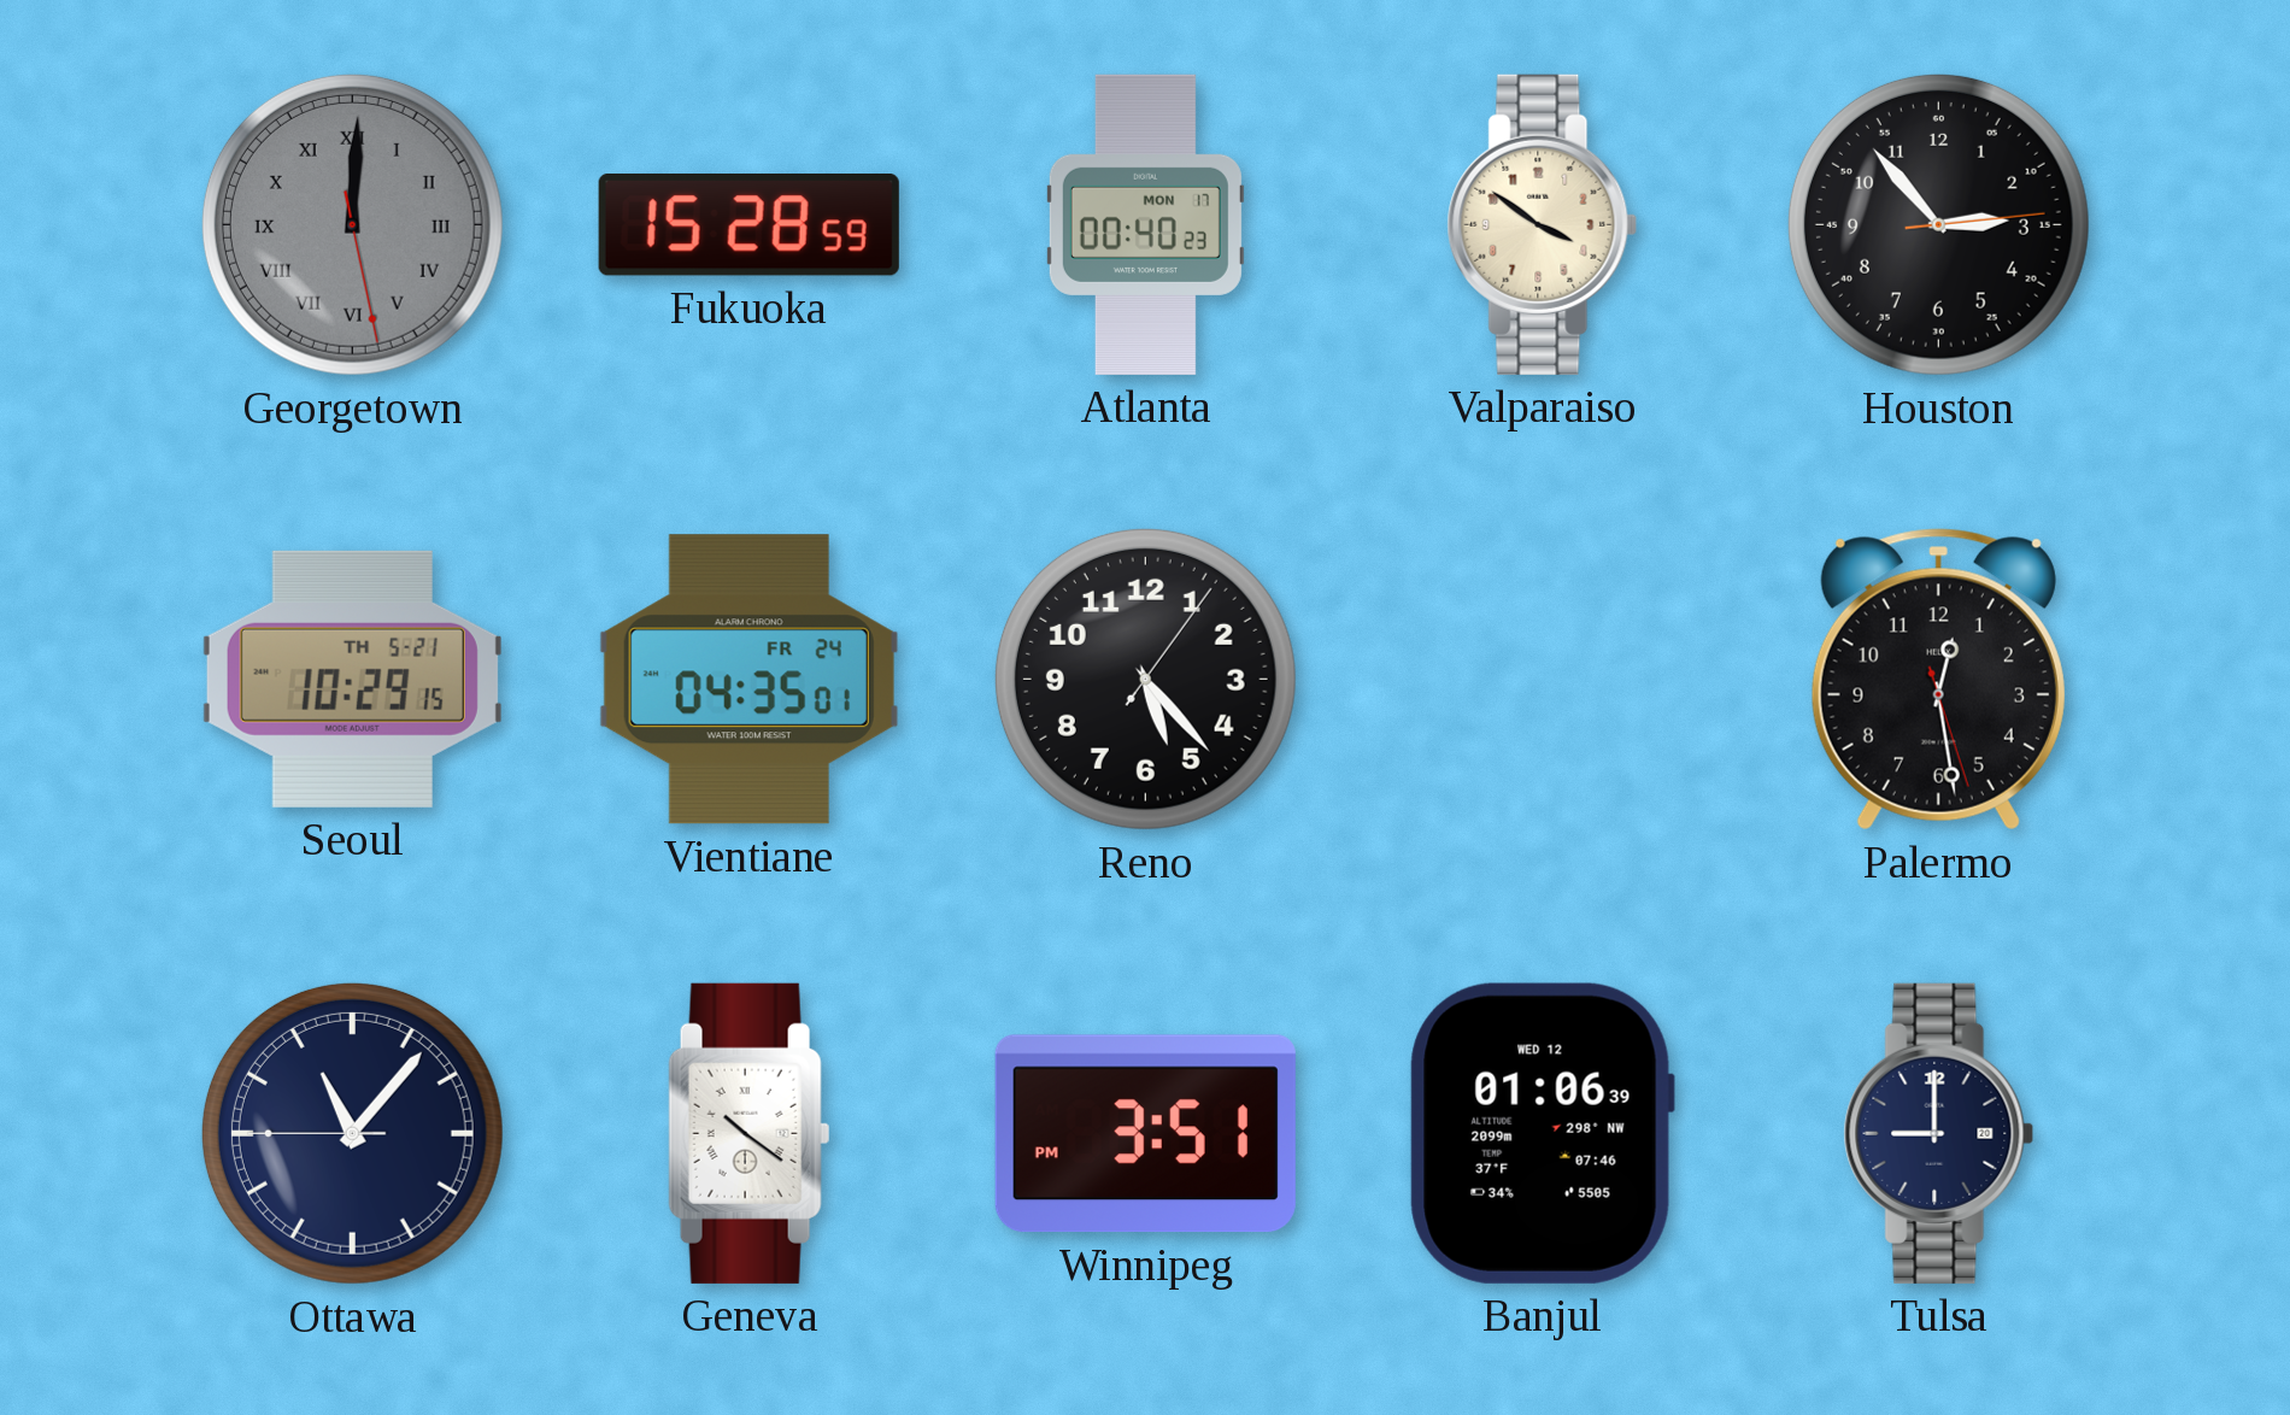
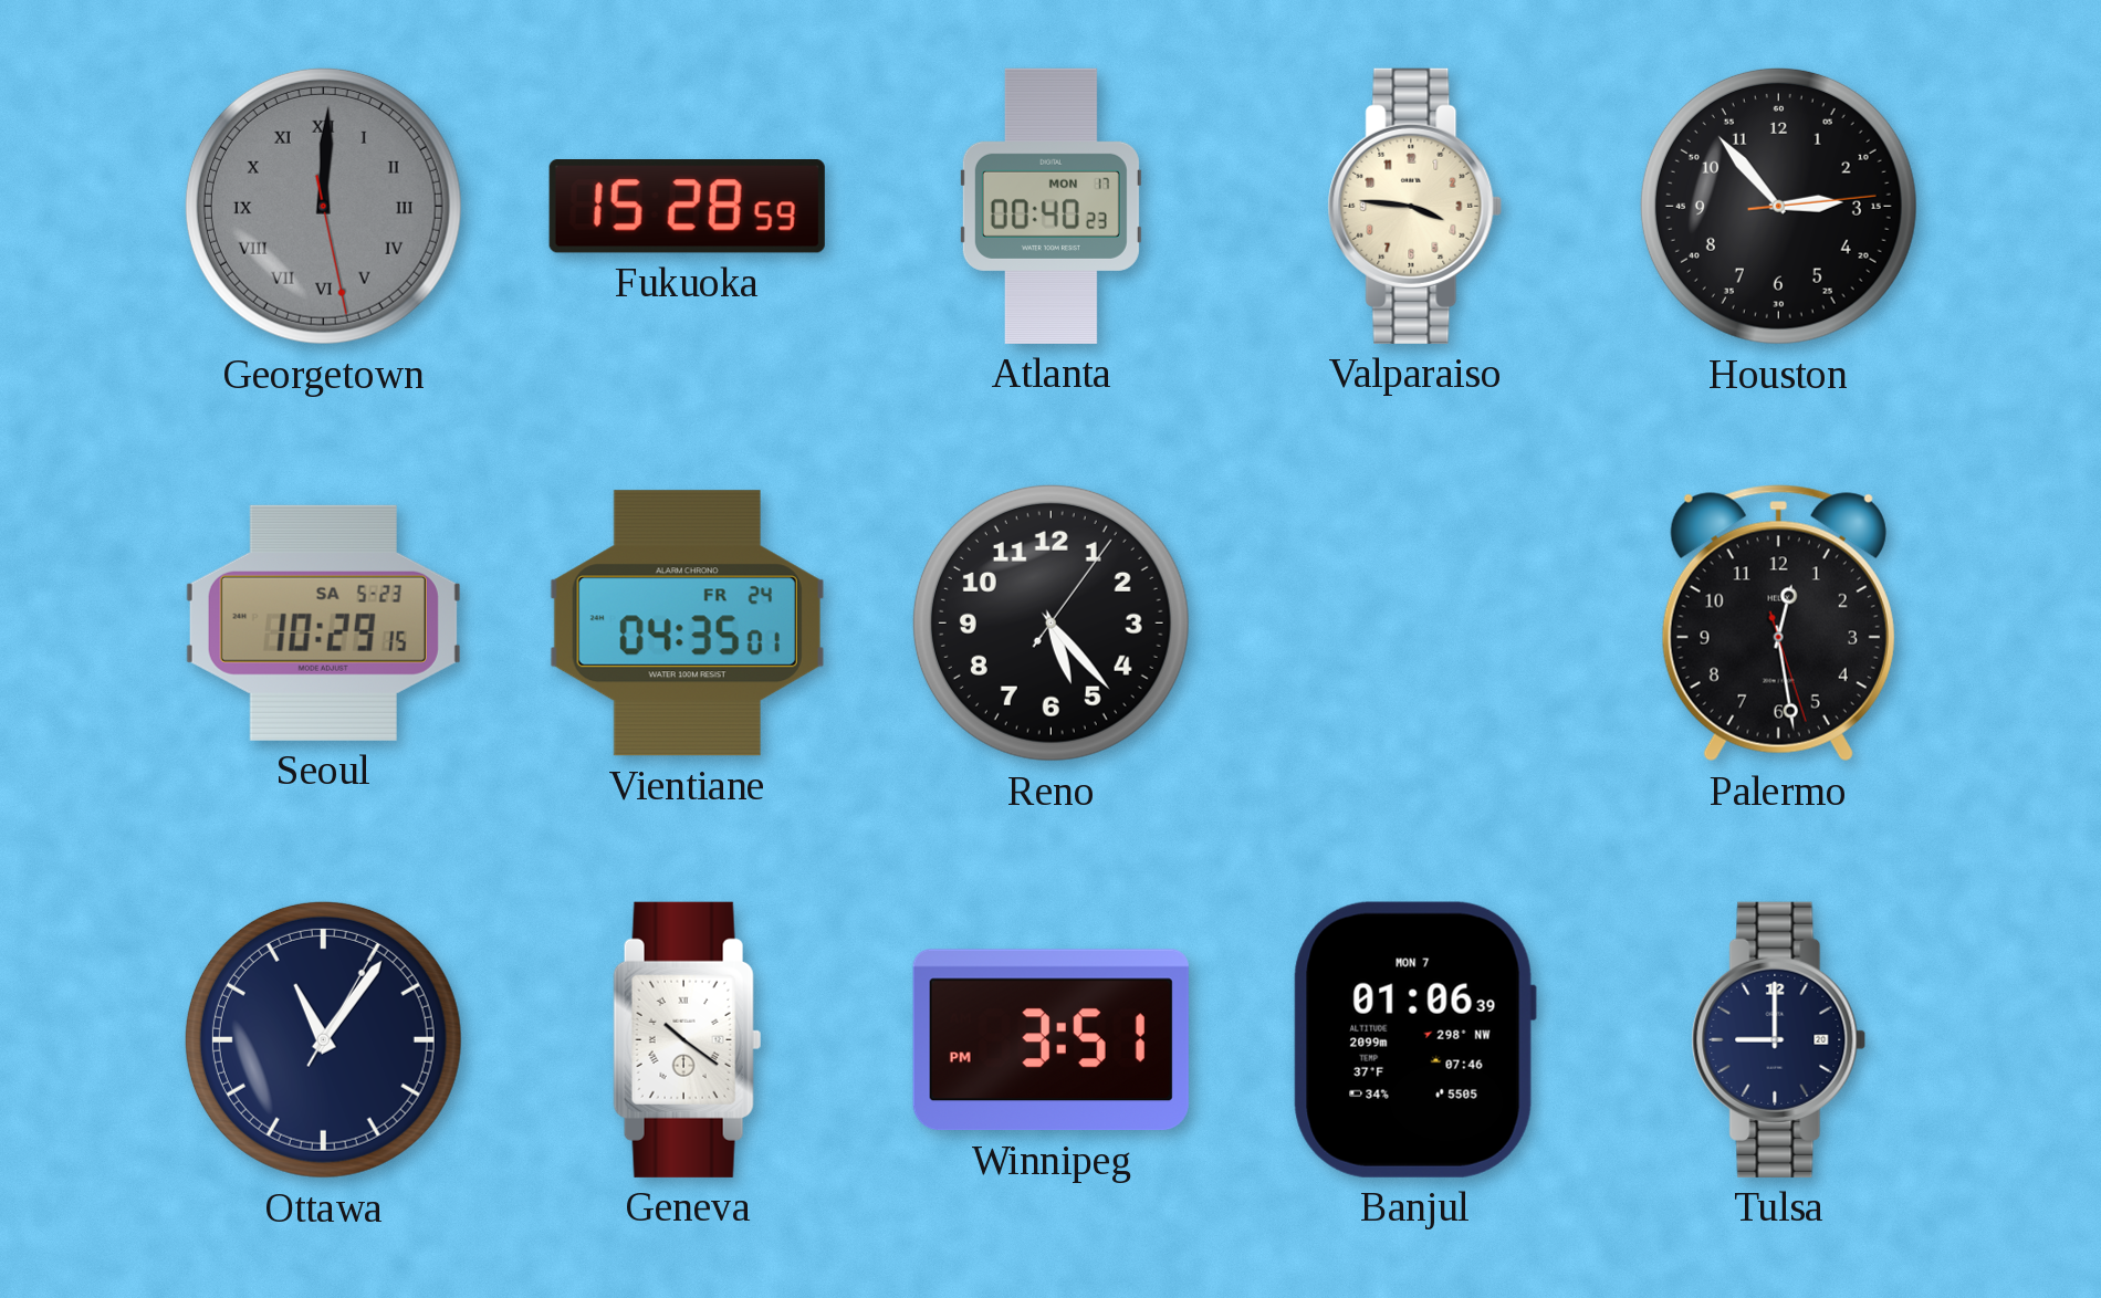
Valparaiso: 3:51 -> 3:46
Seoul date: TH 5-21 -> SA 5-23
Ottawa: 11:06:45 -> 11:06:05
Banjul date: WED 12 -> MON 7
